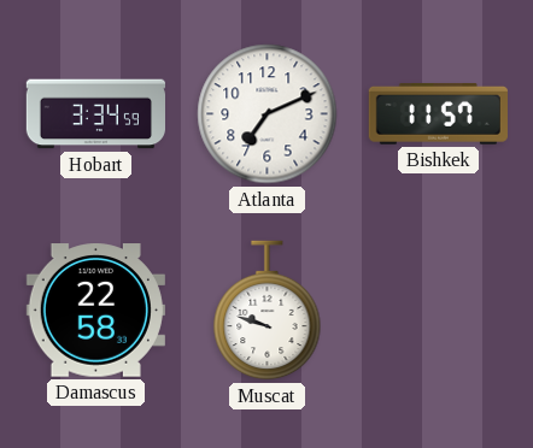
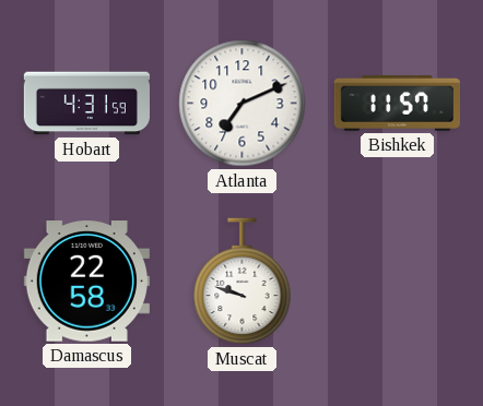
Hobart: 3:34 -> 4:31
